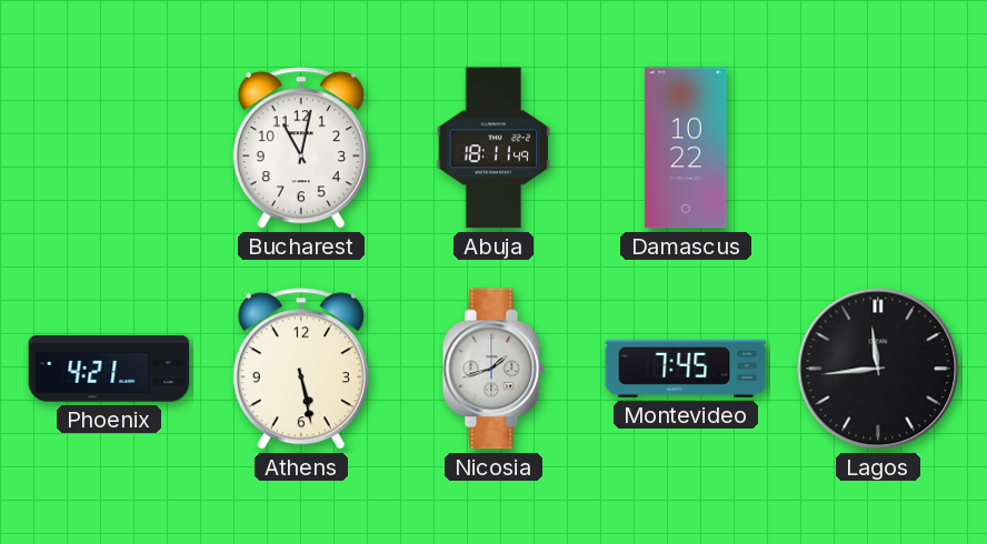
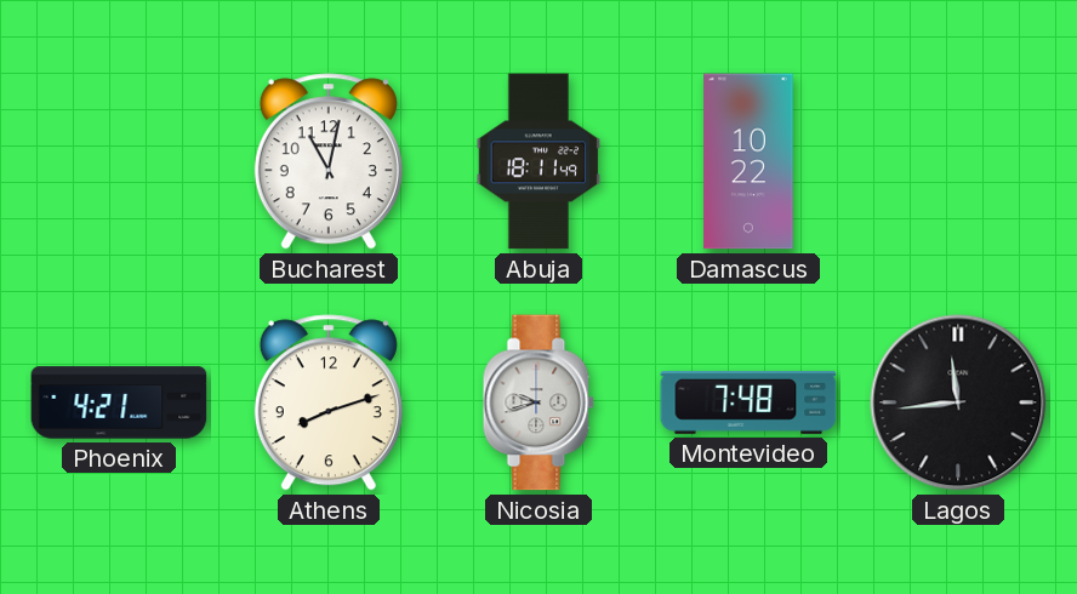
Athens: 5:28 -> 8:12
Nicosia: 1:42 -> 9:42
Montevideo: 7:45 -> 7:48
